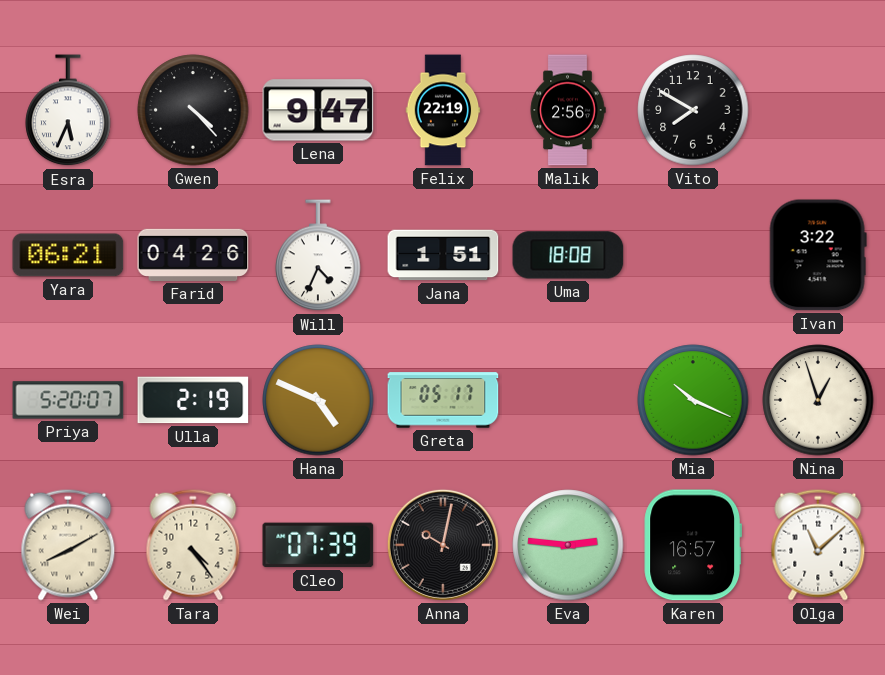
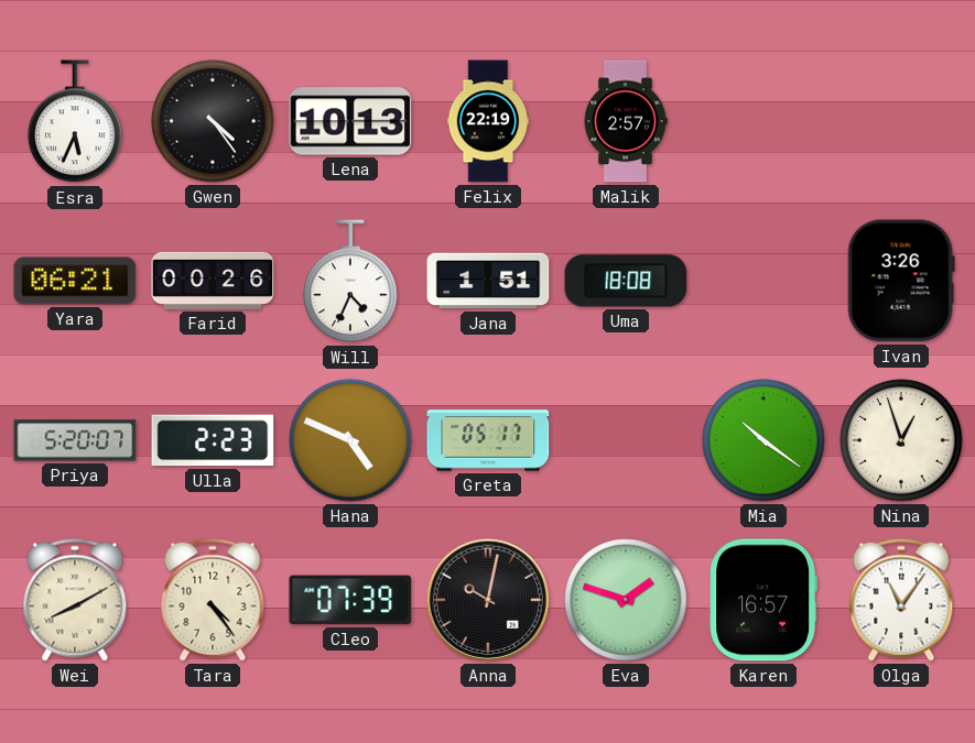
Gwen: 4:23 -> 4:24
Lena: 9:47 -> 10:13
Malik: 2:56 -> 2:57
Vito: 7:50 -> none
Farid: 04:26 -> 00:26
Ivan: 3:22 -> 3:26
Ulla: 2:19 -> 2:23
Mia: 10:19 -> 10:21
Eva: 2:46 -> 1:48
Olga: 11:08 -> 11:06
